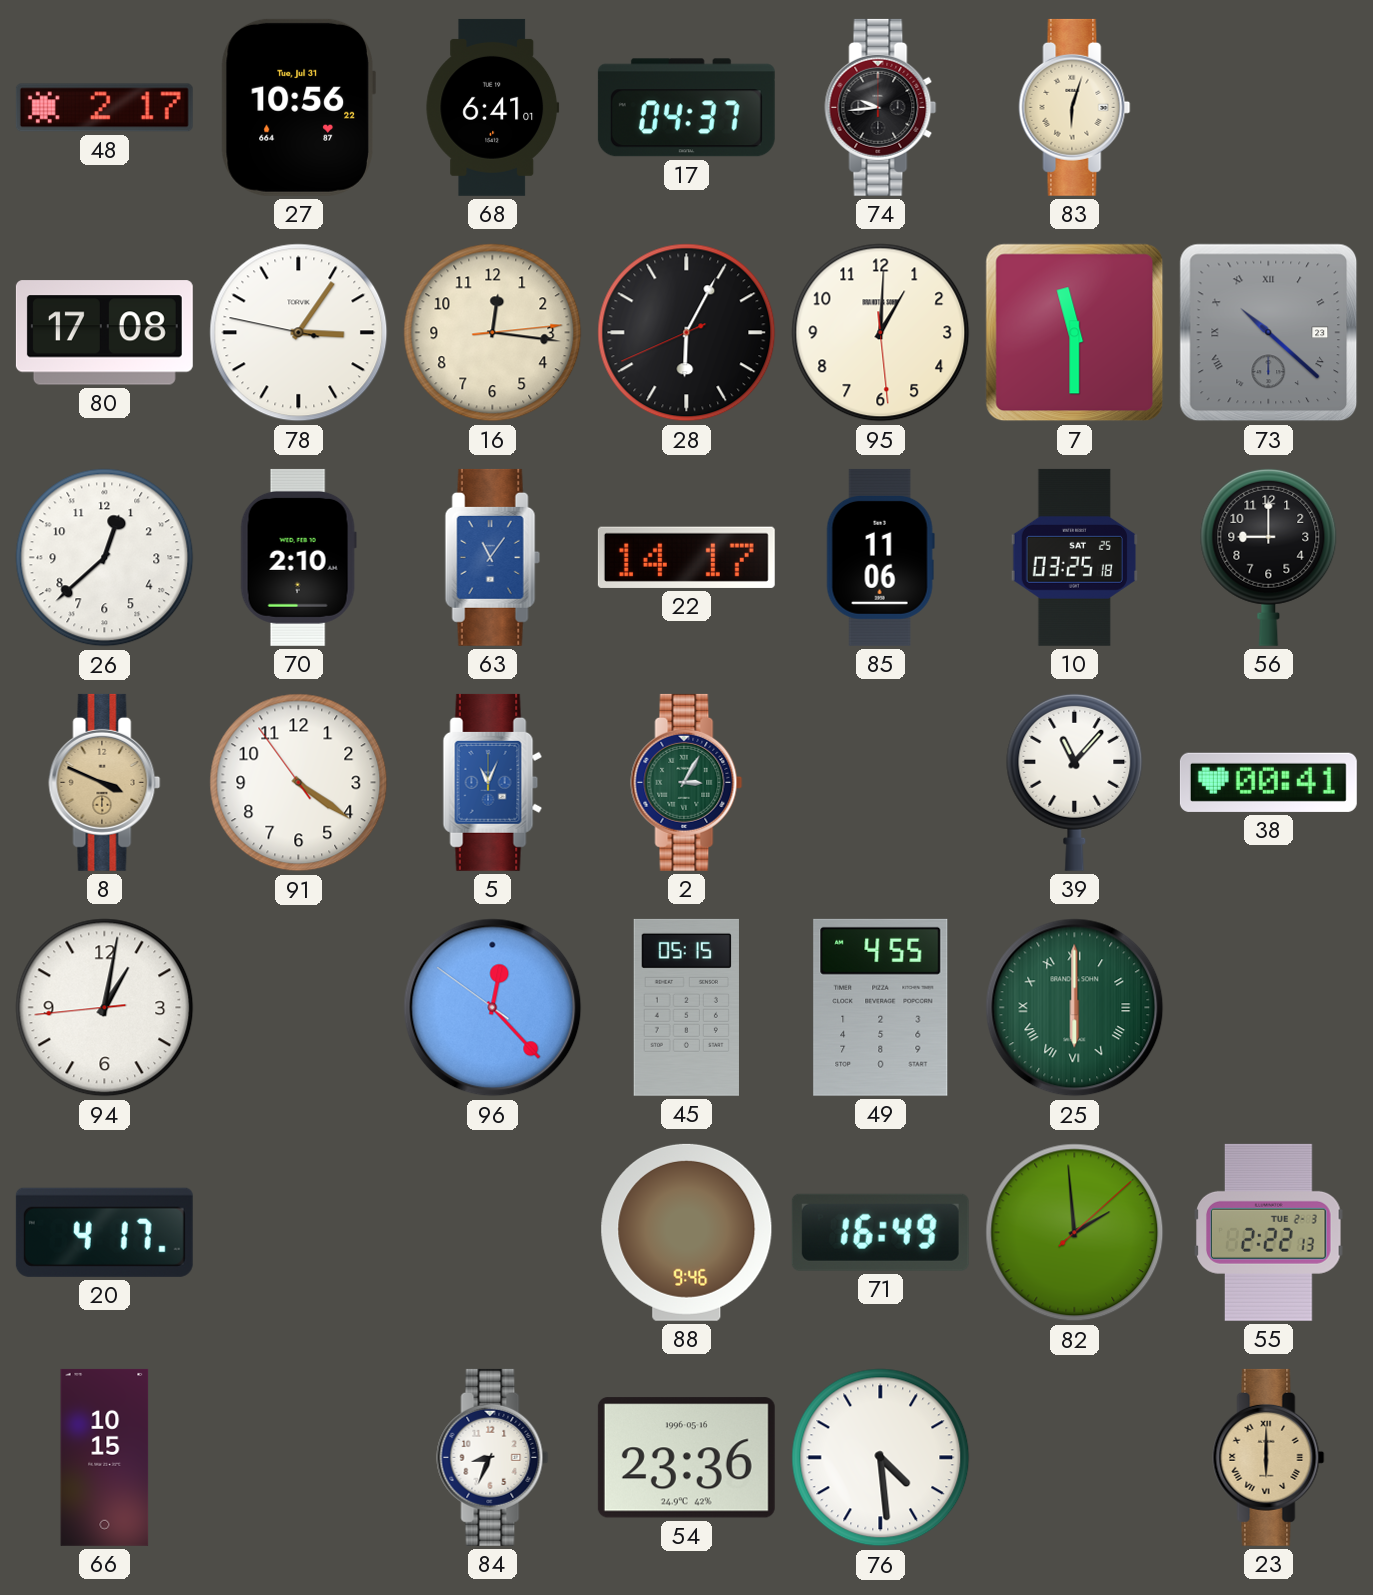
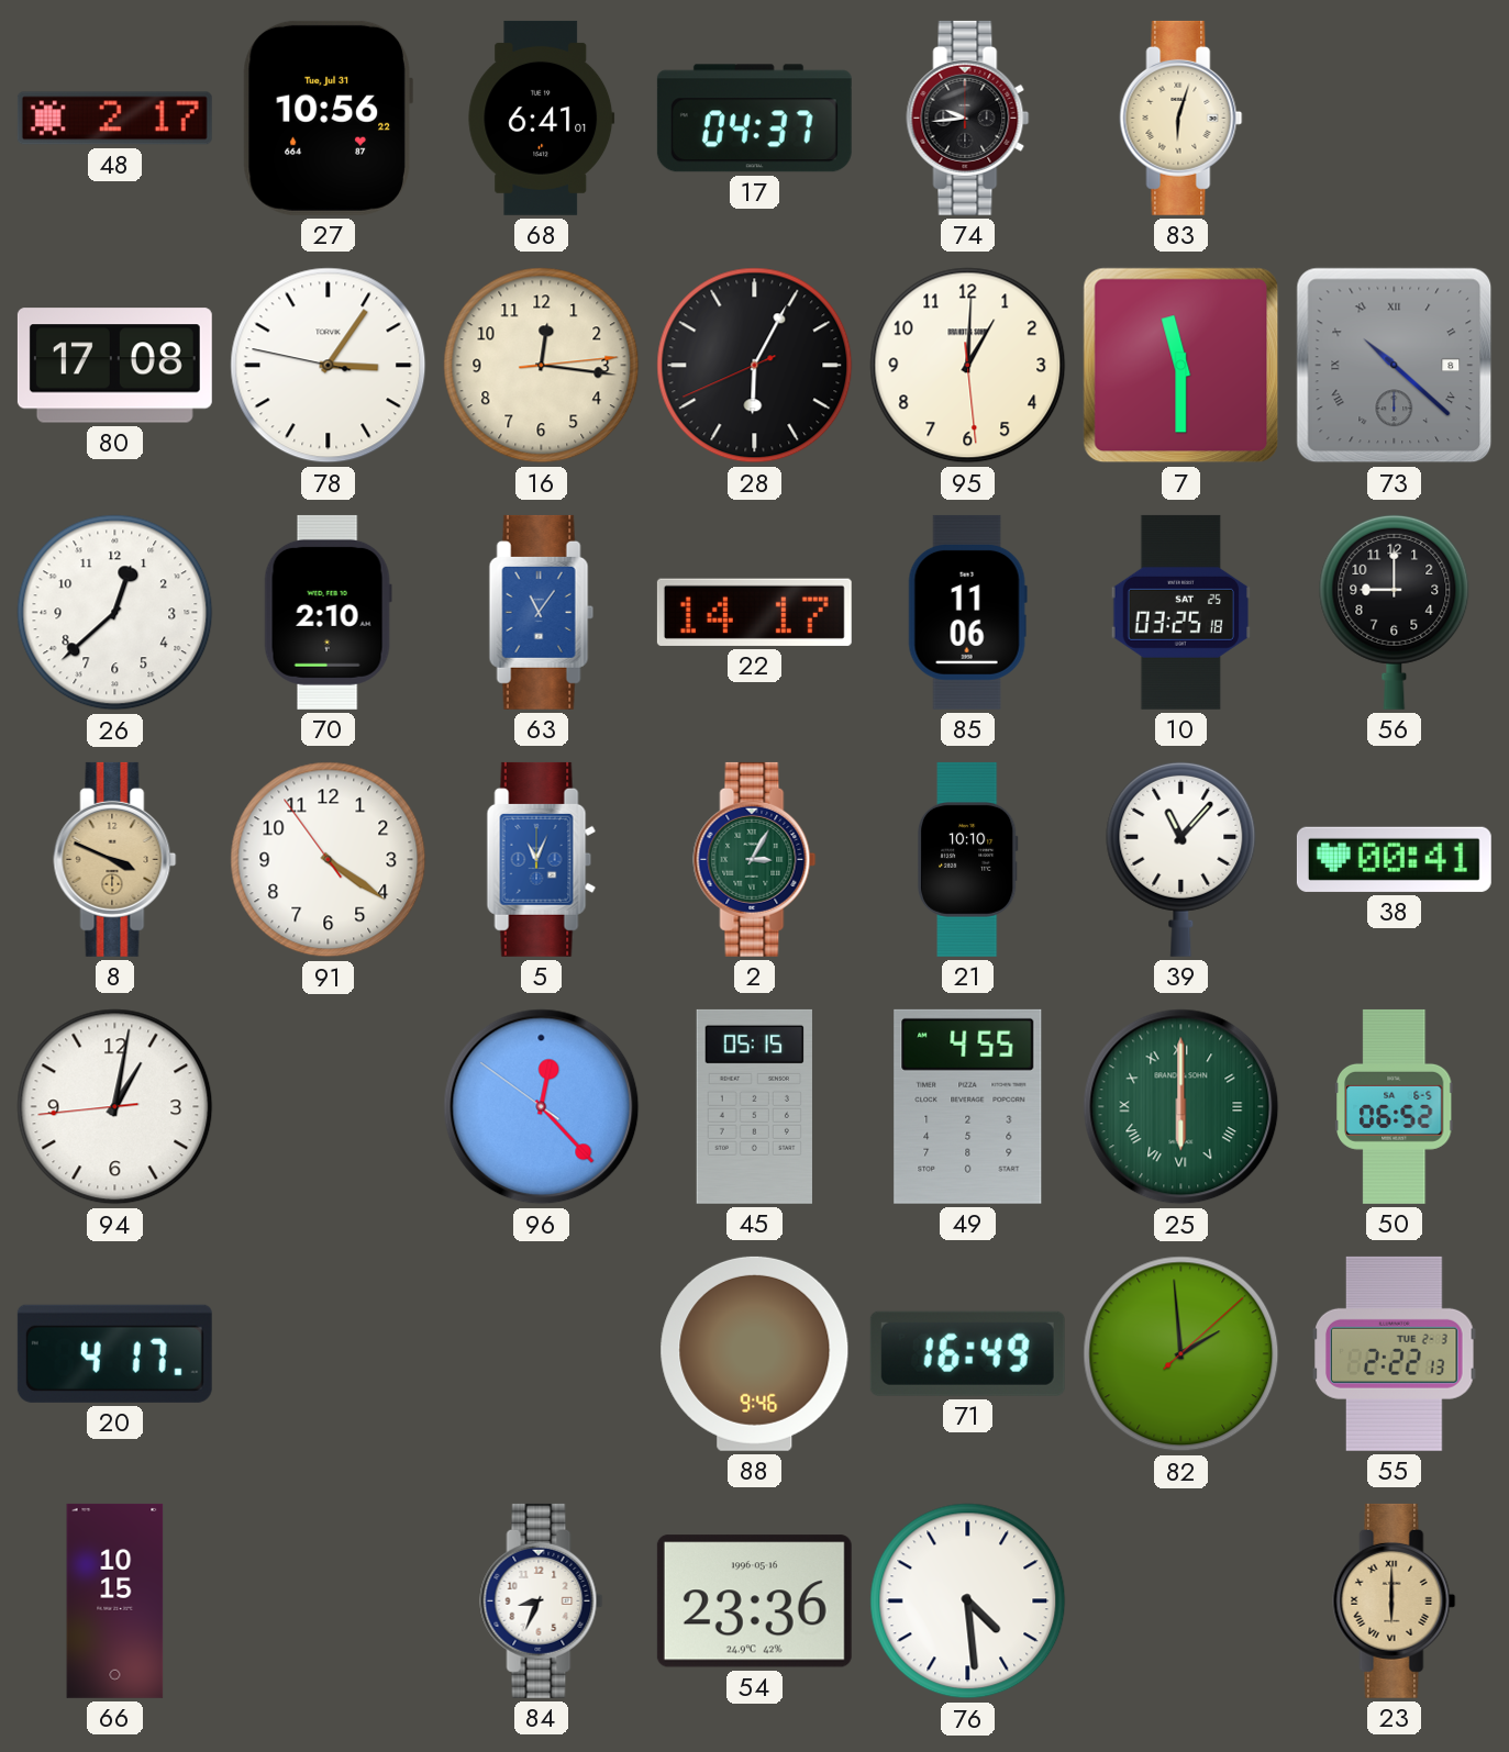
73 date: 23 -> 8
21: none -> 10:10
50: none -> 06:52
